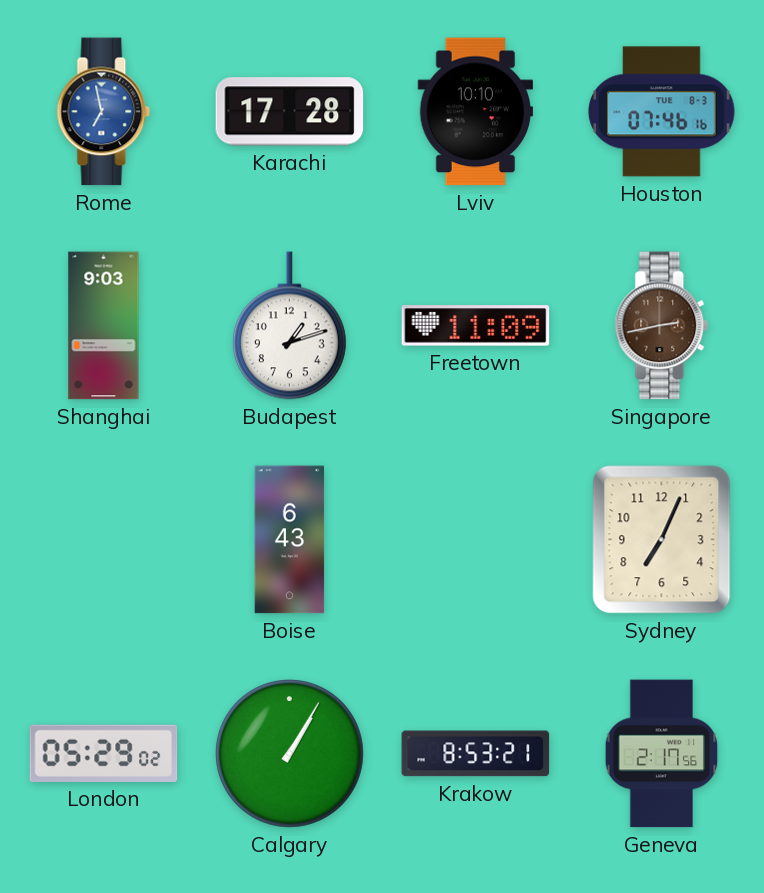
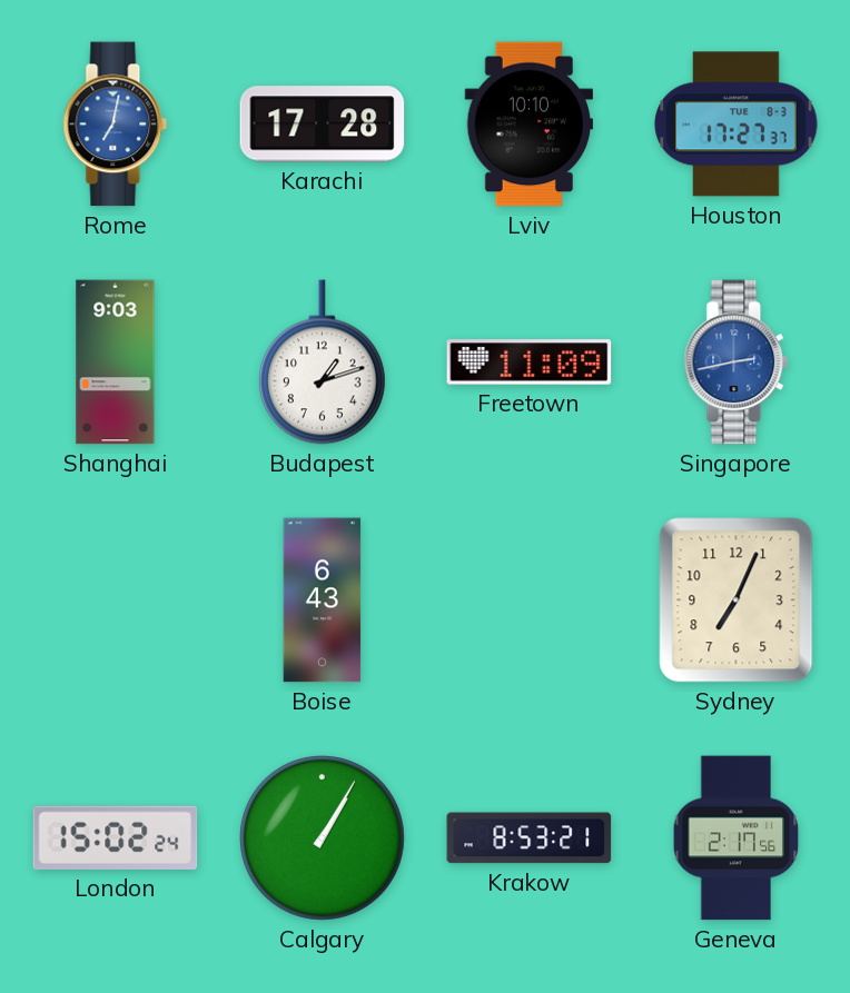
Rome: 6:58 -> 7:02
Houston: 07:46 -> 17:27
Singapore dial: brown -> blue
London: 05:29 -> 15:02
